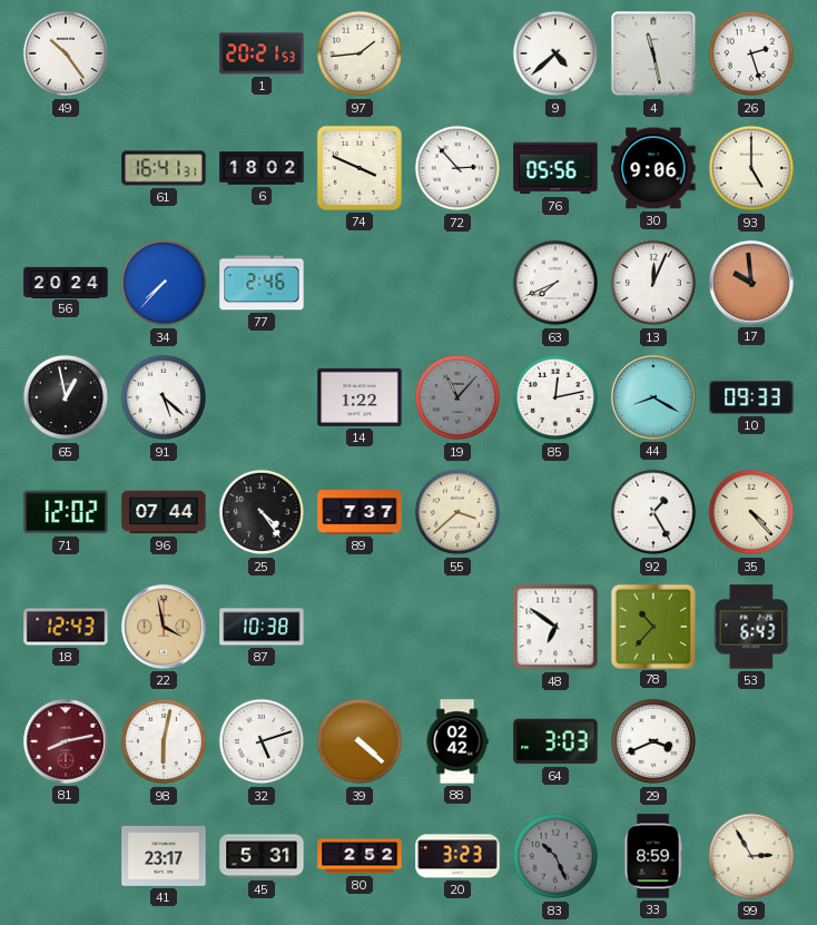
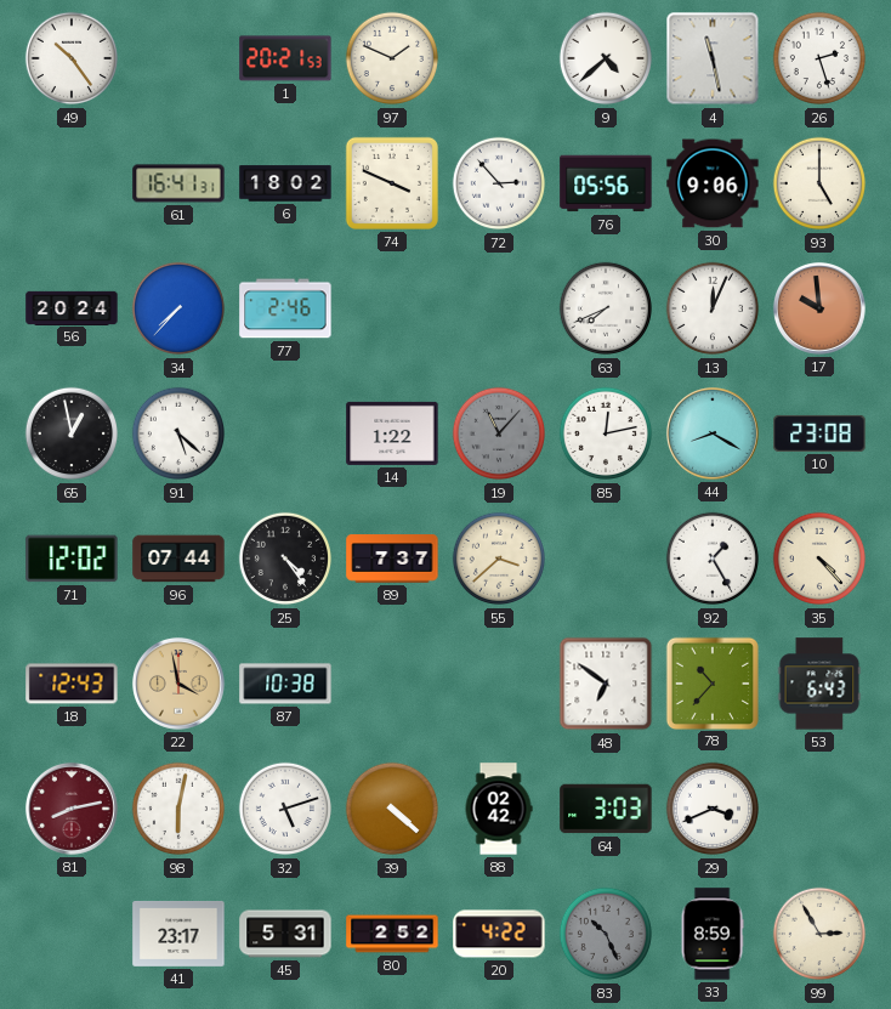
97: 1:44 -> 1:49
10: 09:33 -> 23:08
20: 3:23 -> 4:22
